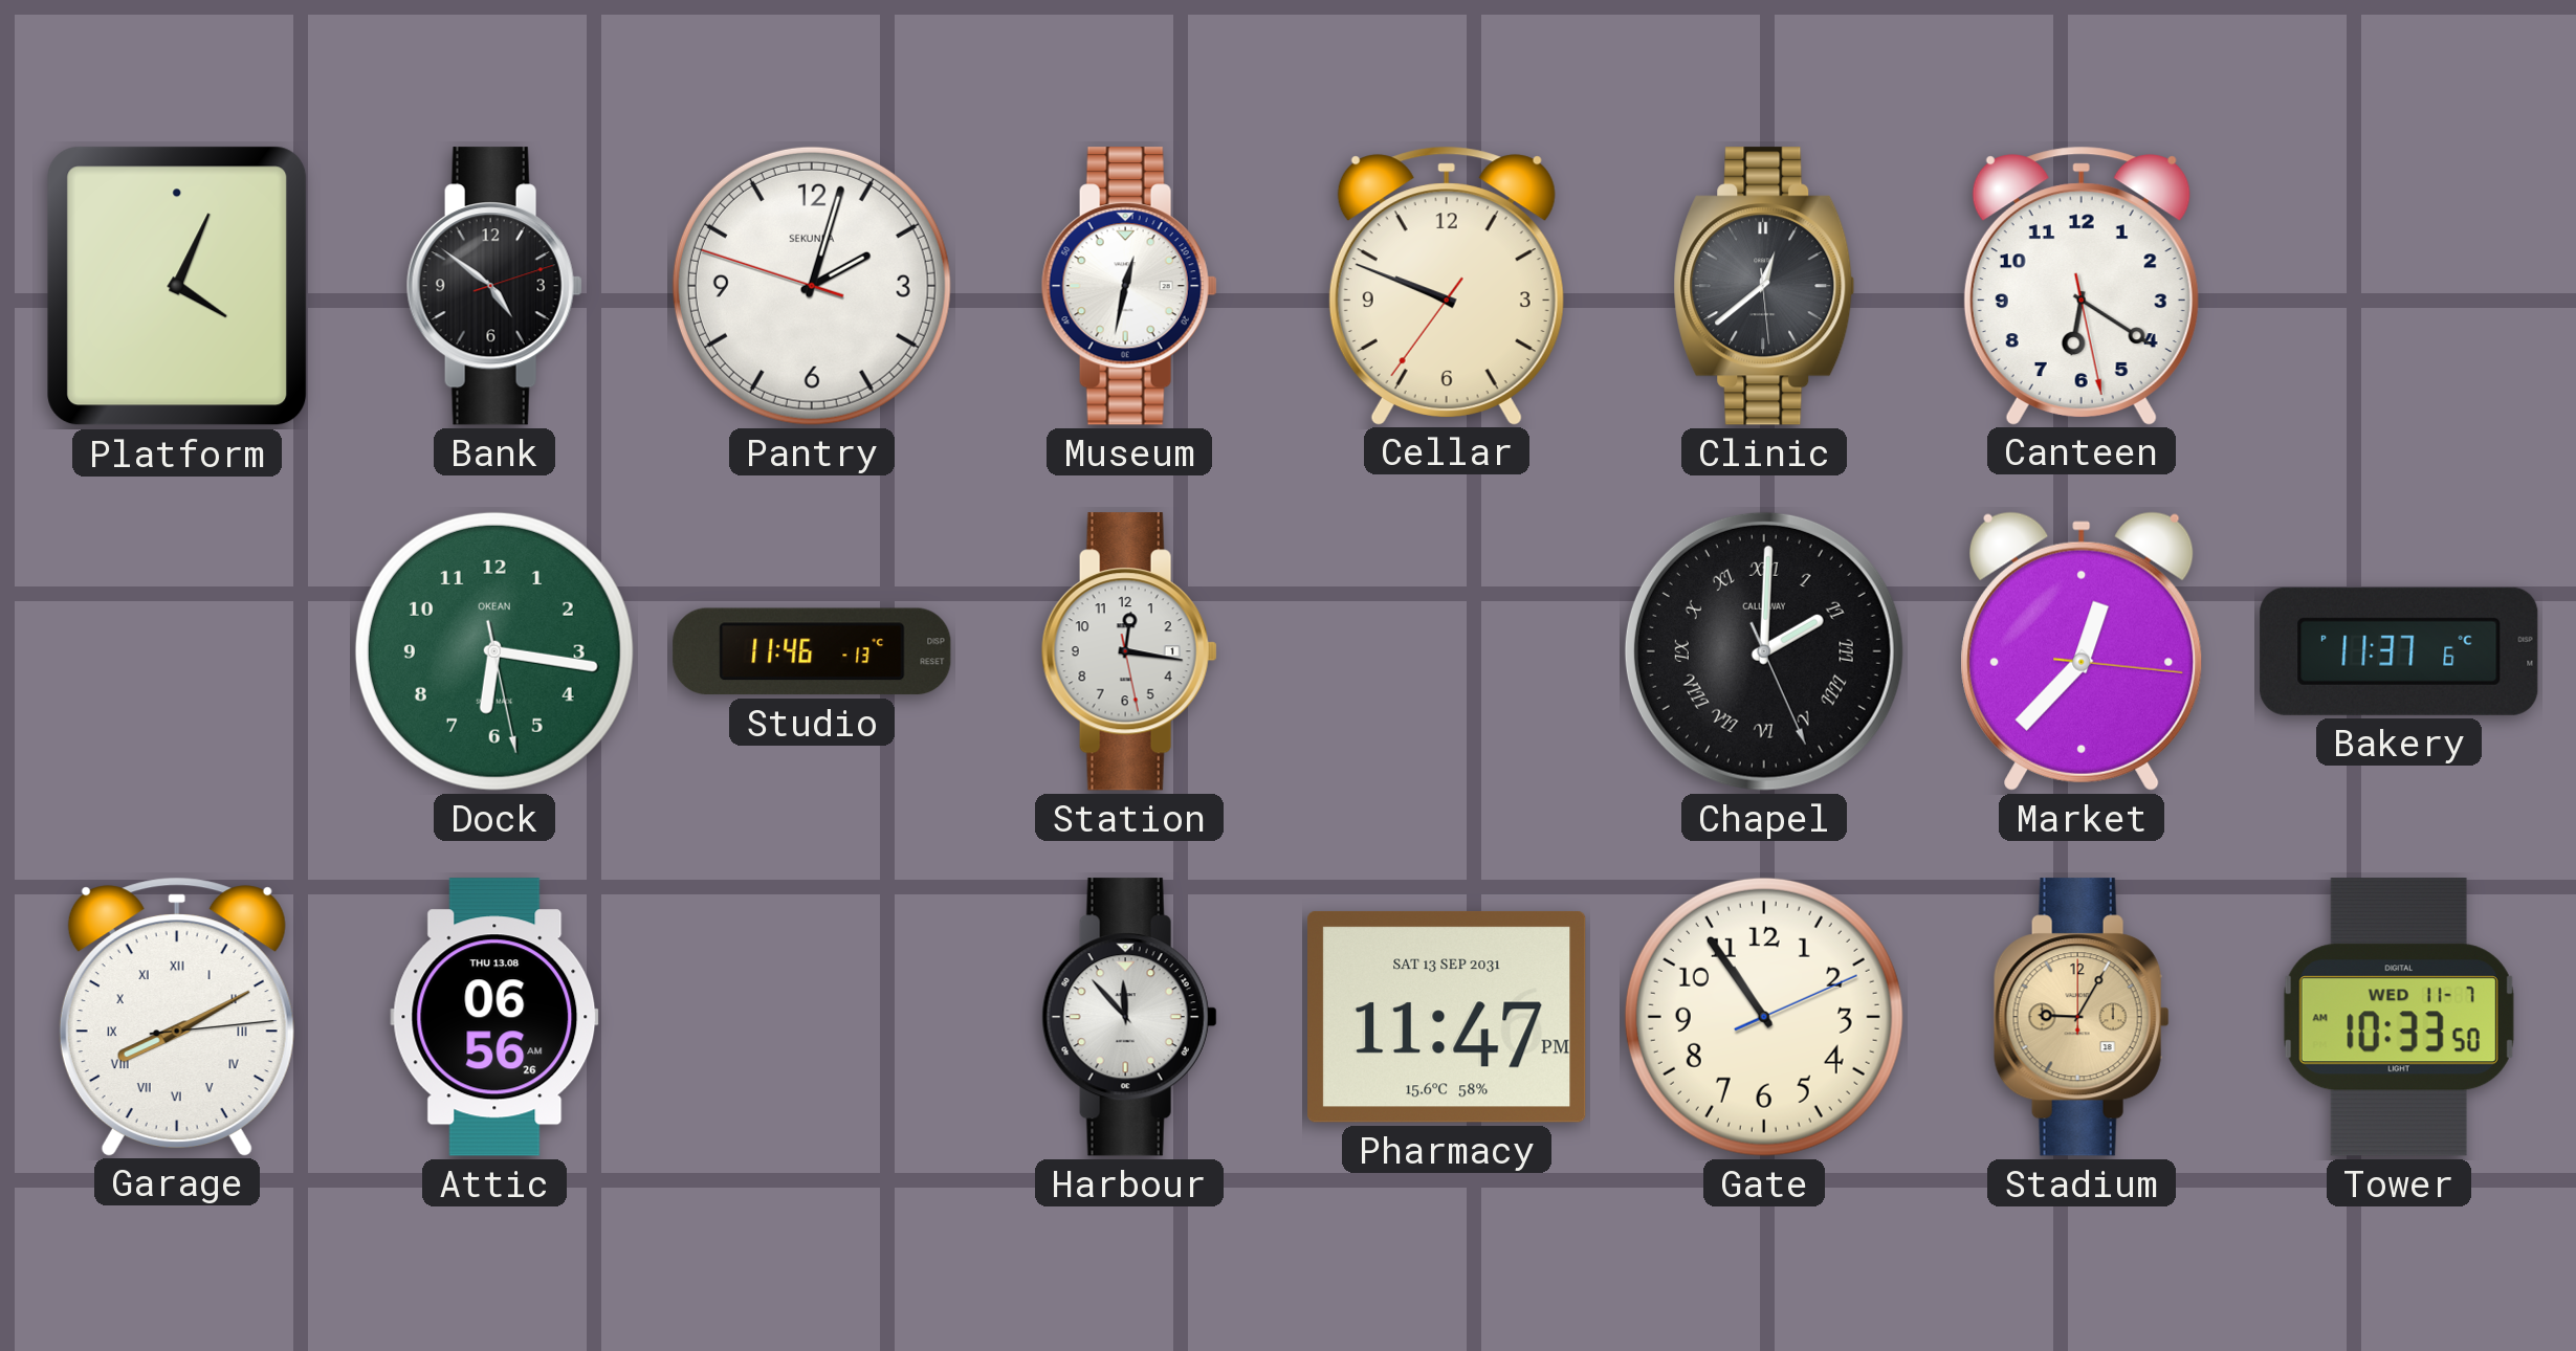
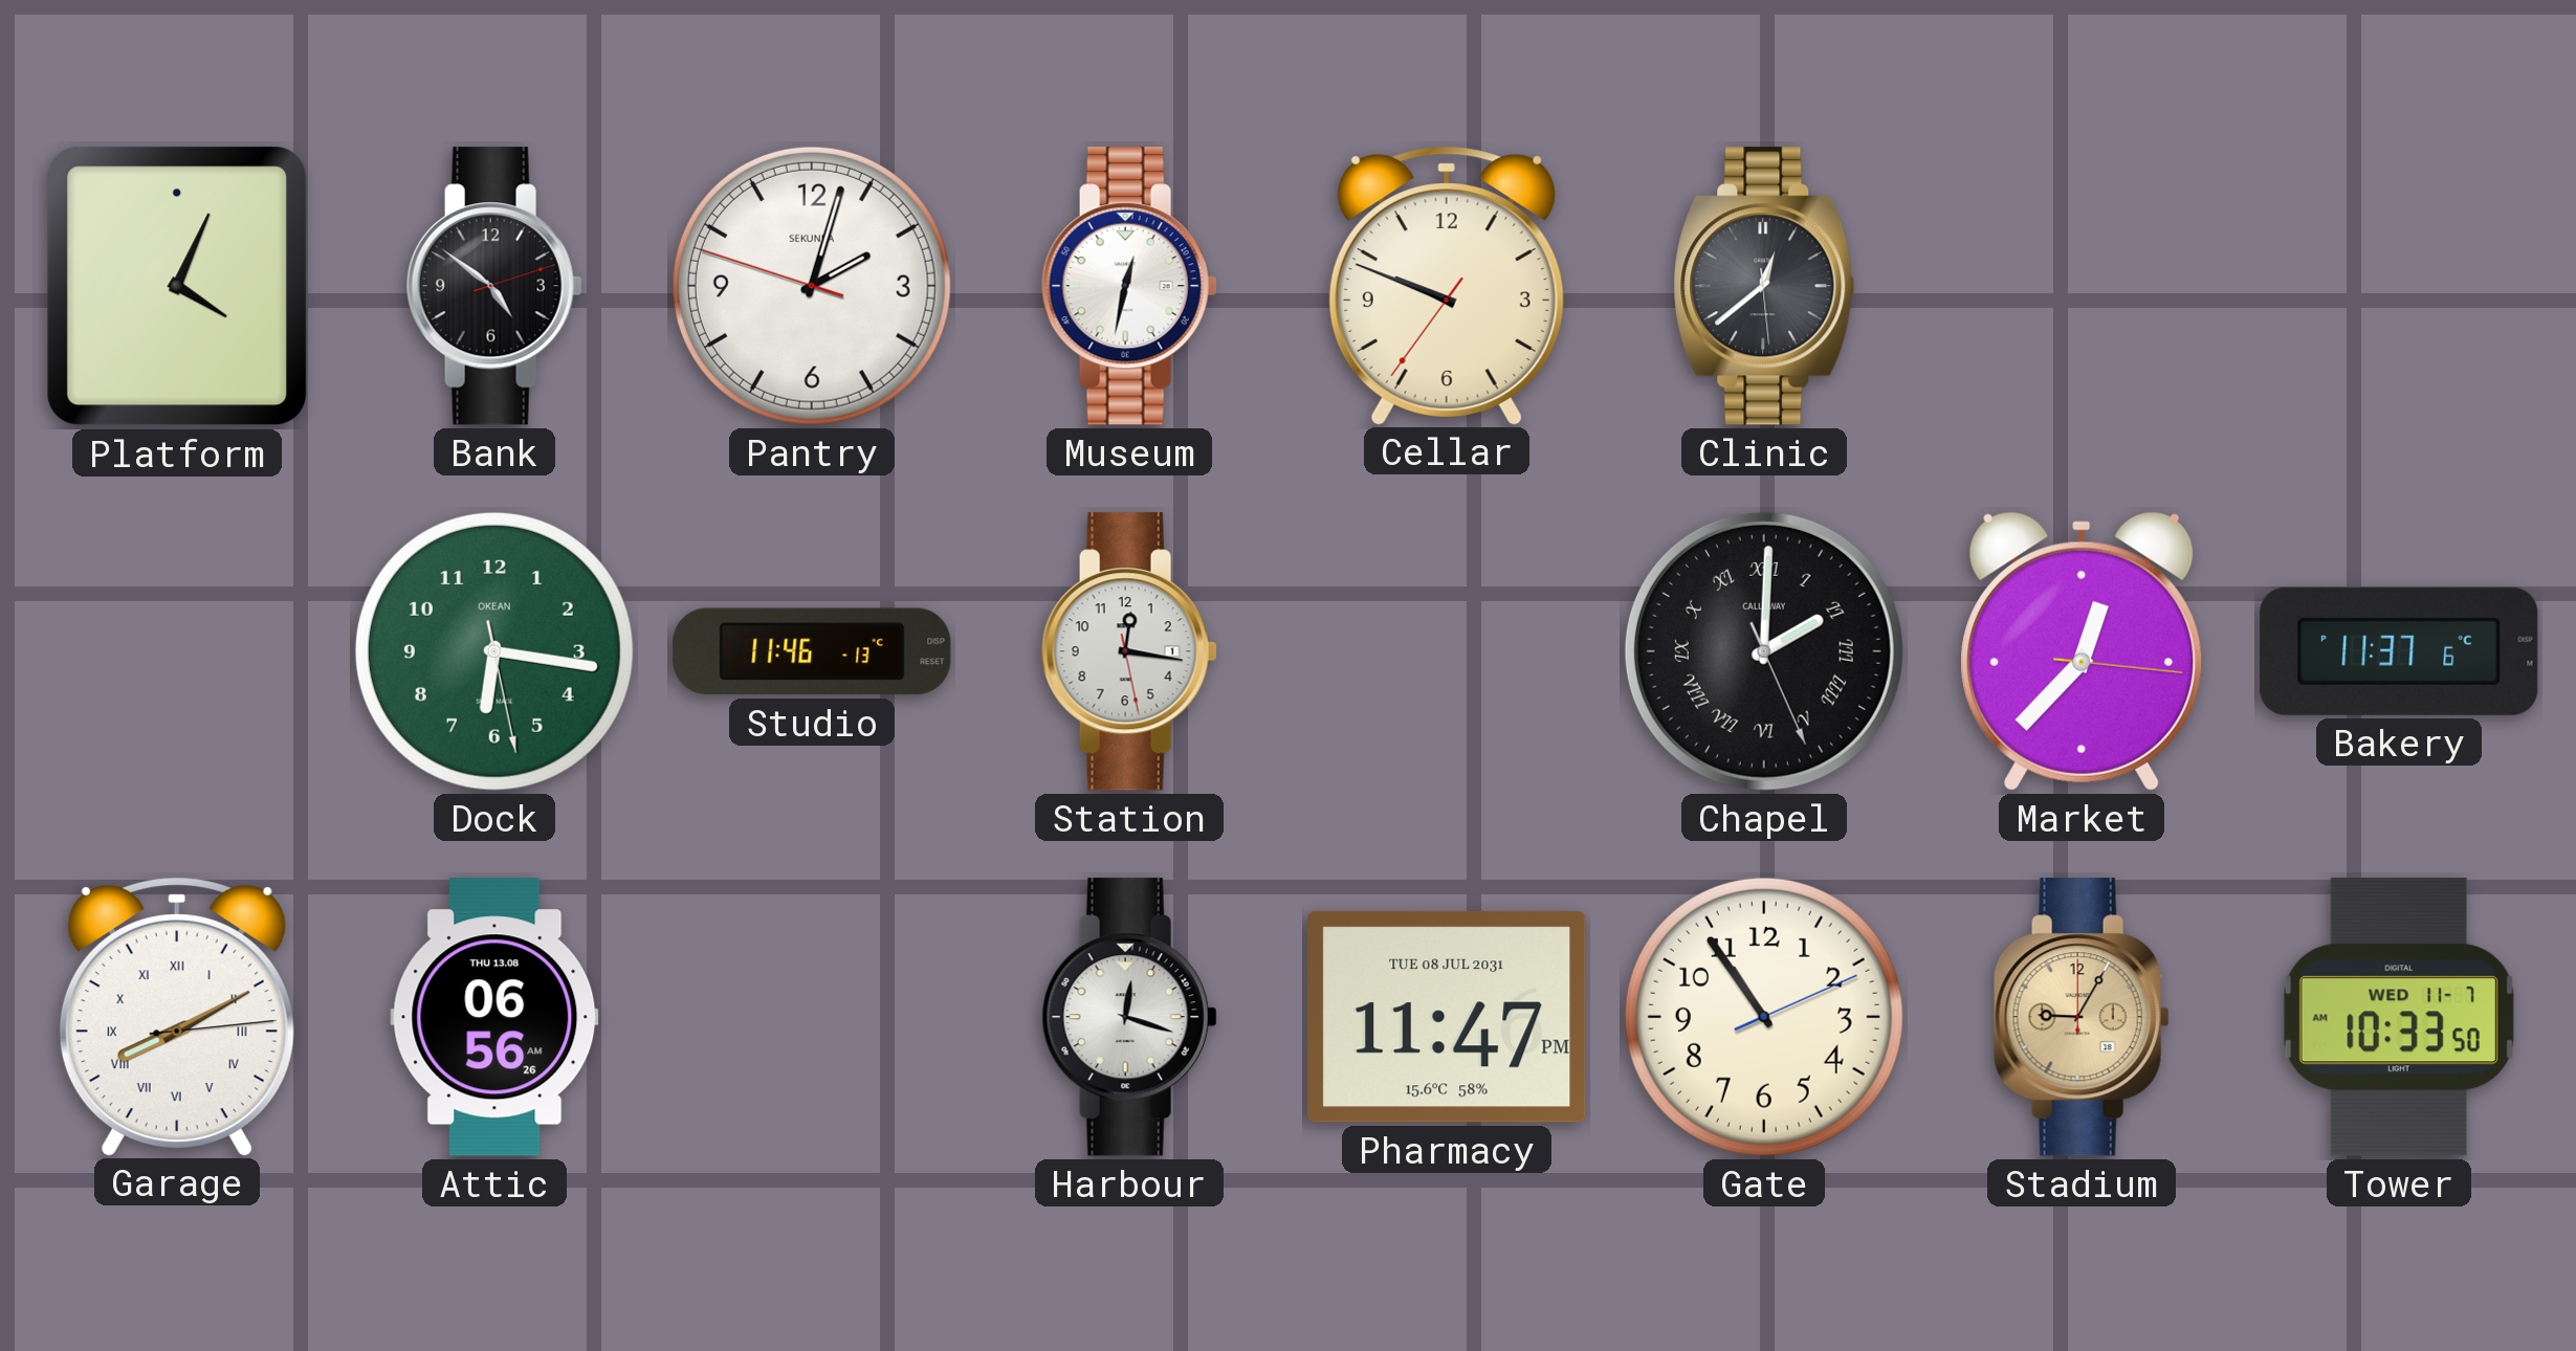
Canteen: 6:20 -> none
Harbour: 11:53 -> 12:18
Pharmacy date: SAT 13 SEP 2031 -> TUE 08 JUL 2031
